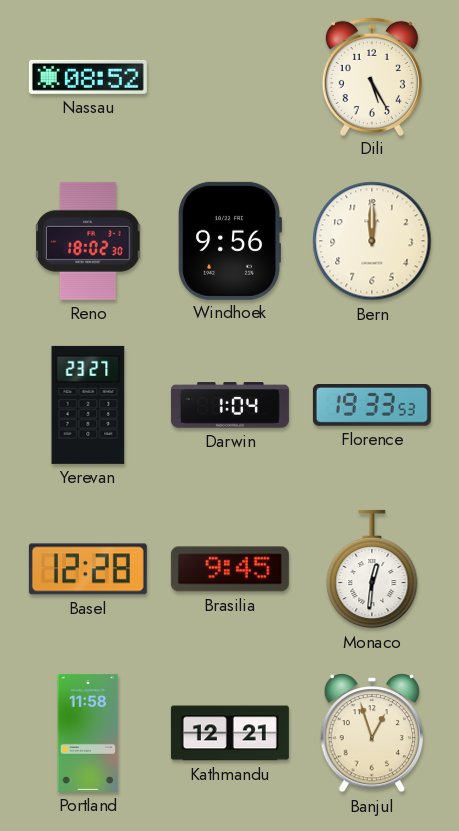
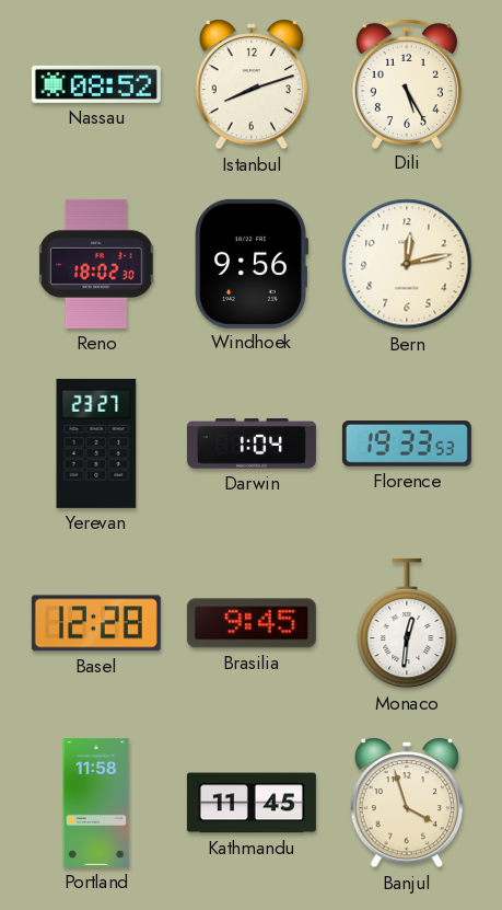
Istanbul: none -> 8:12
Bern: 12:00 -> 12:13
Kathmandu: 12:21 -> 11:45
Banjul: 12:57 -> 3:57
